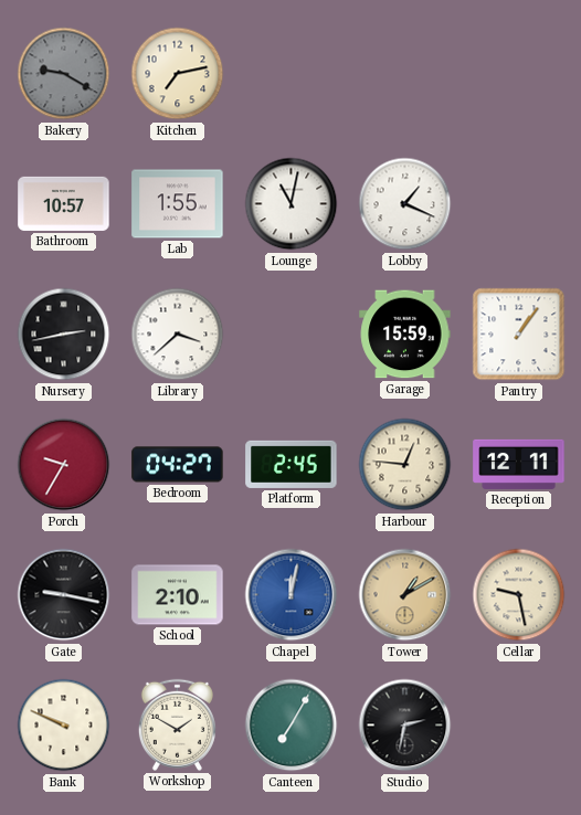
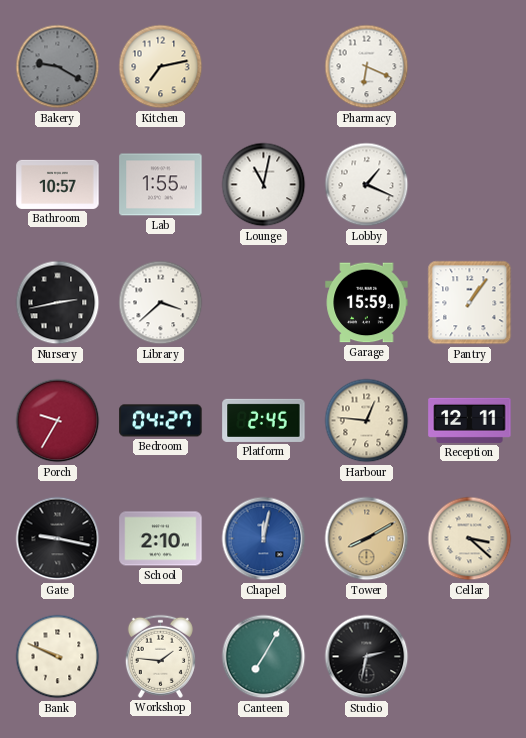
Pharmacy: none -> 6:19
Tower: 1:10 -> 8:10
Cellar: 9:28 -> 3:22
Workshop: 1:50 -> 1:46
